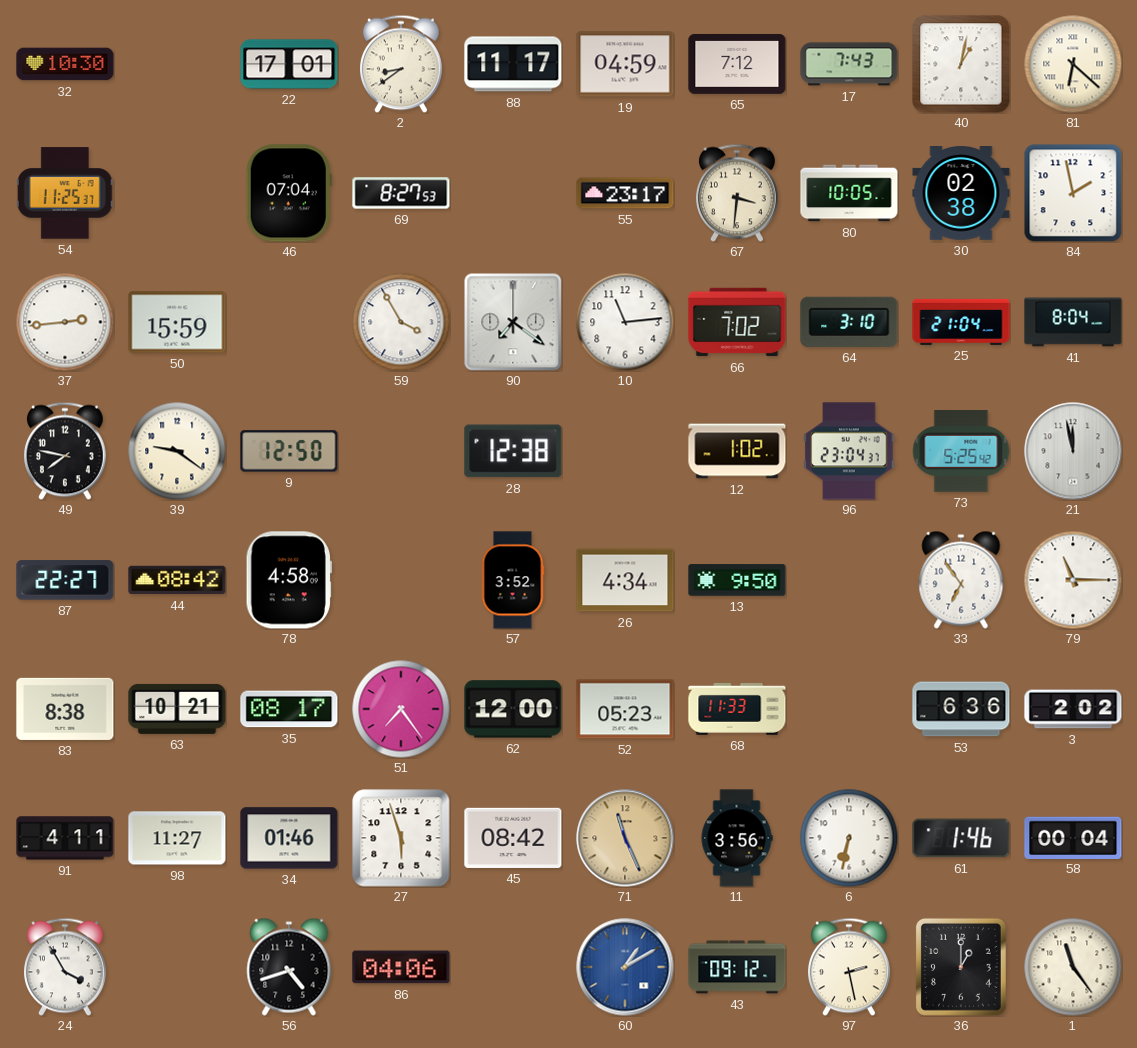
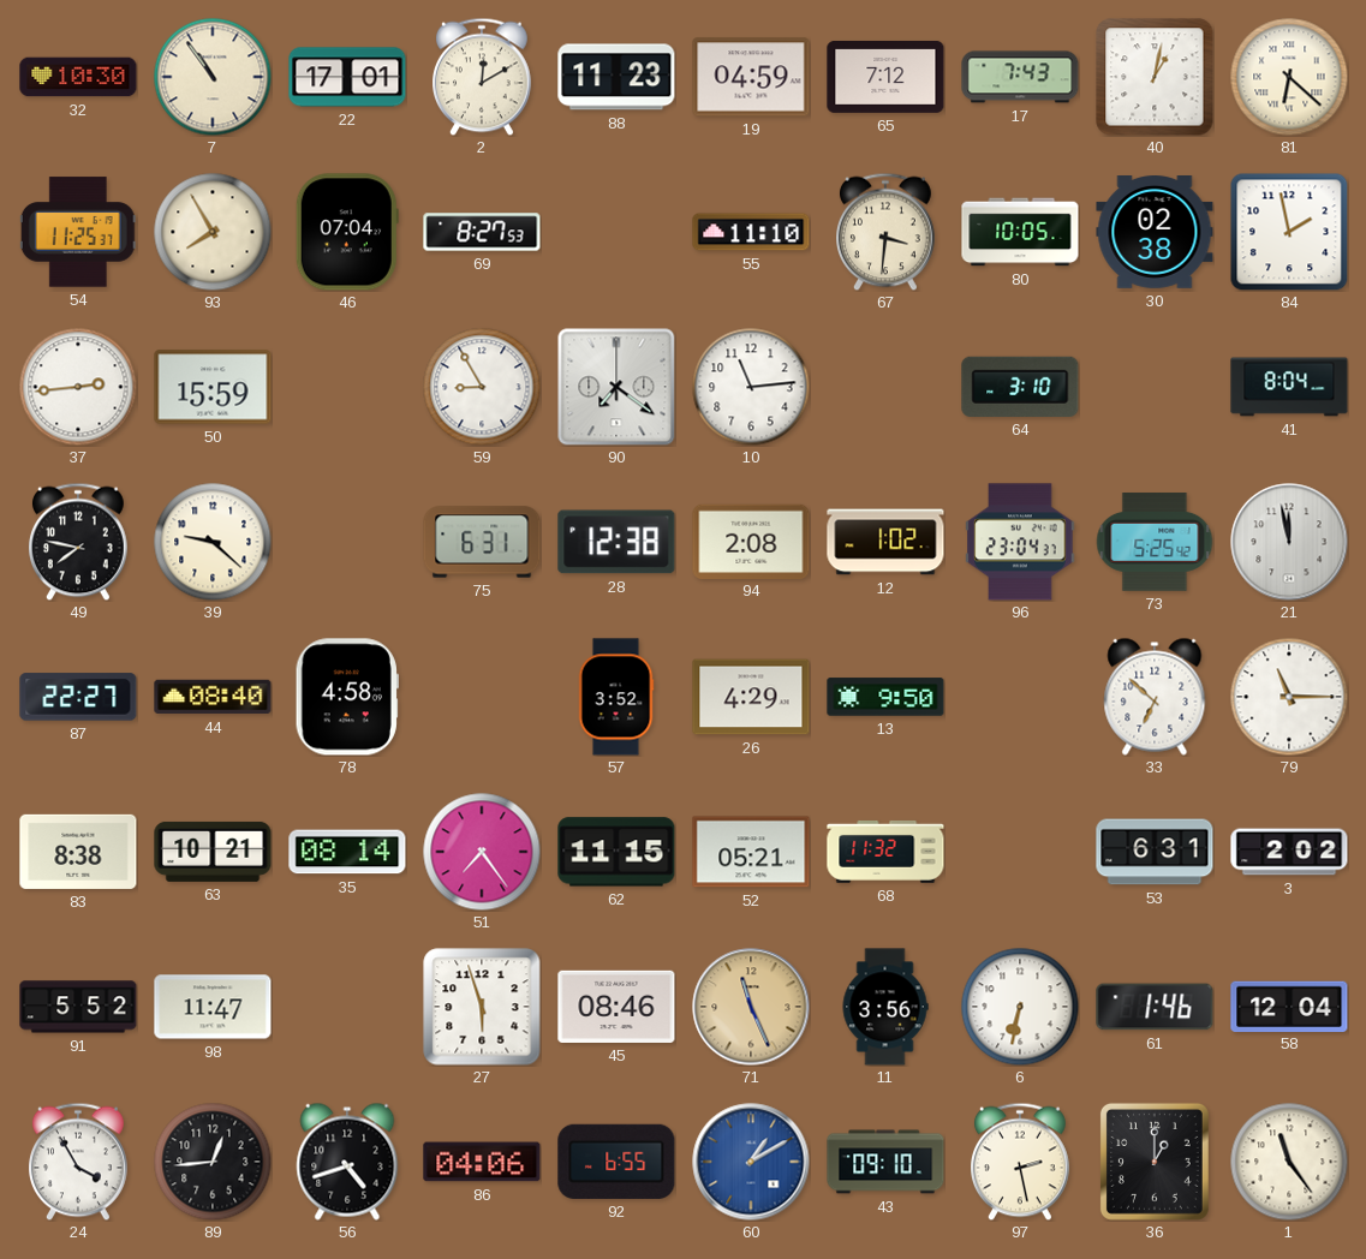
7: none -> 10:54
2: 8:39 -> 12:10
88: 11:17 -> 11:23
93: none -> 7:55
55: 23:17 -> 11:10
59: 3:55 -> 8:55
66: 7:02 -> none
25: 21:04 -> none
39: 9:21 -> 9:22
9: 12:50 -> none
75: none -> 6:31
94: none -> 2:08
44: 08:42 -> 08:40
26: 4:34 -> 4:29
33: 6:54 -> 6:52
35: 08:17 -> 08:14
62: 12:00 -> 11:15
52: 05:23 -> 05:21
68: 11:33 -> 11:32
53: 6:36 -> 6:31
91: 4:11 -> 5:52
98: 11:27 -> 11:47
34: 01:46 -> none
45: 08:42 -> 08:46
58: 00:04 -> 12:04
89: none -> 12:44
92: none -> 6:55
43: 09:12 -> 09:10
